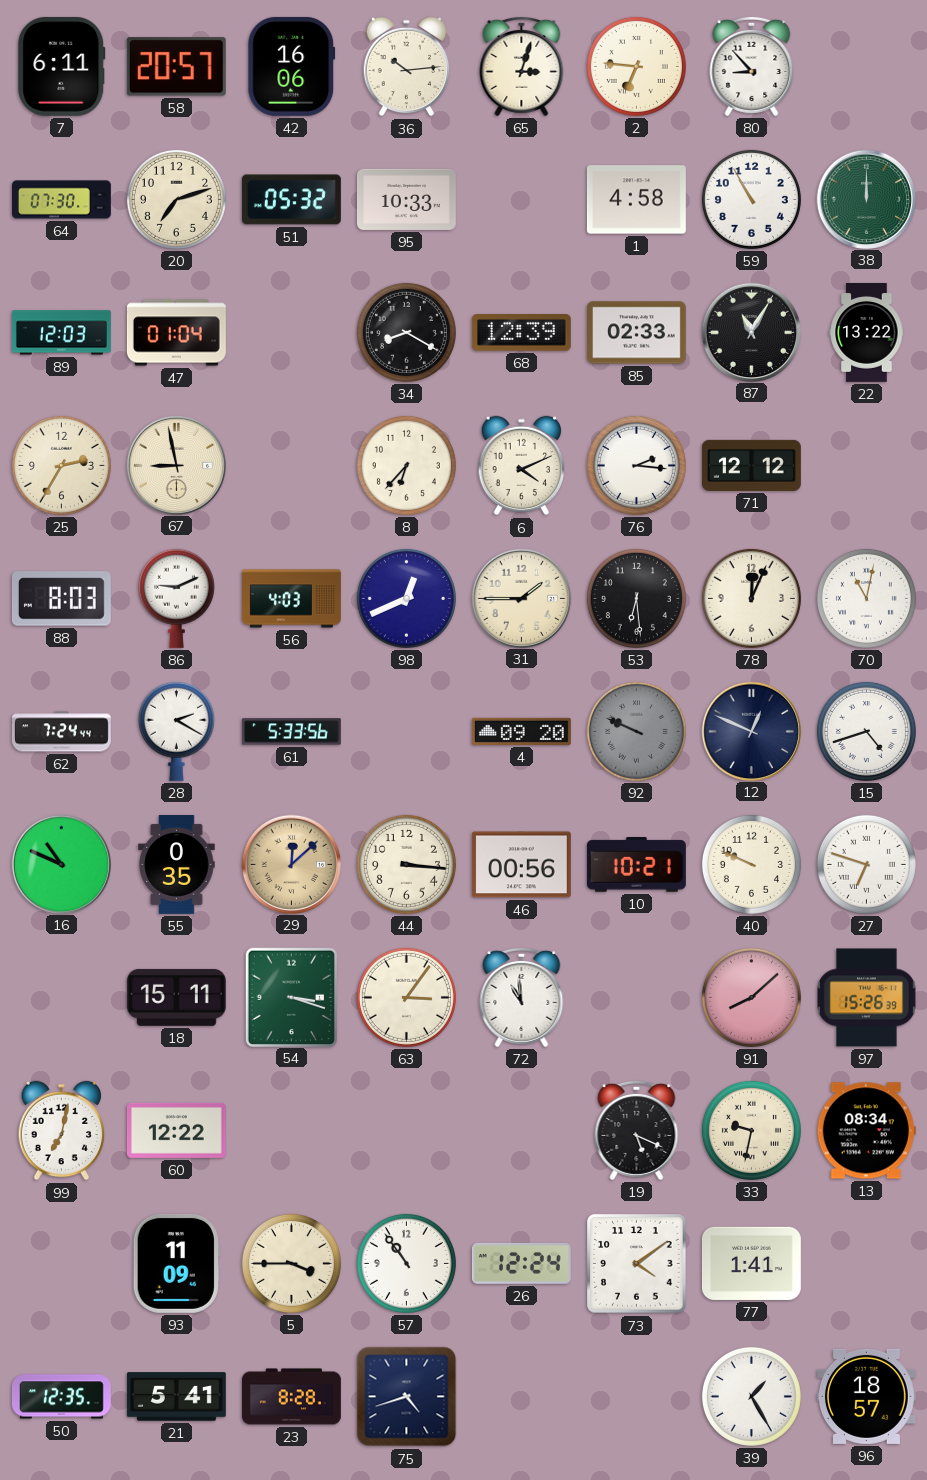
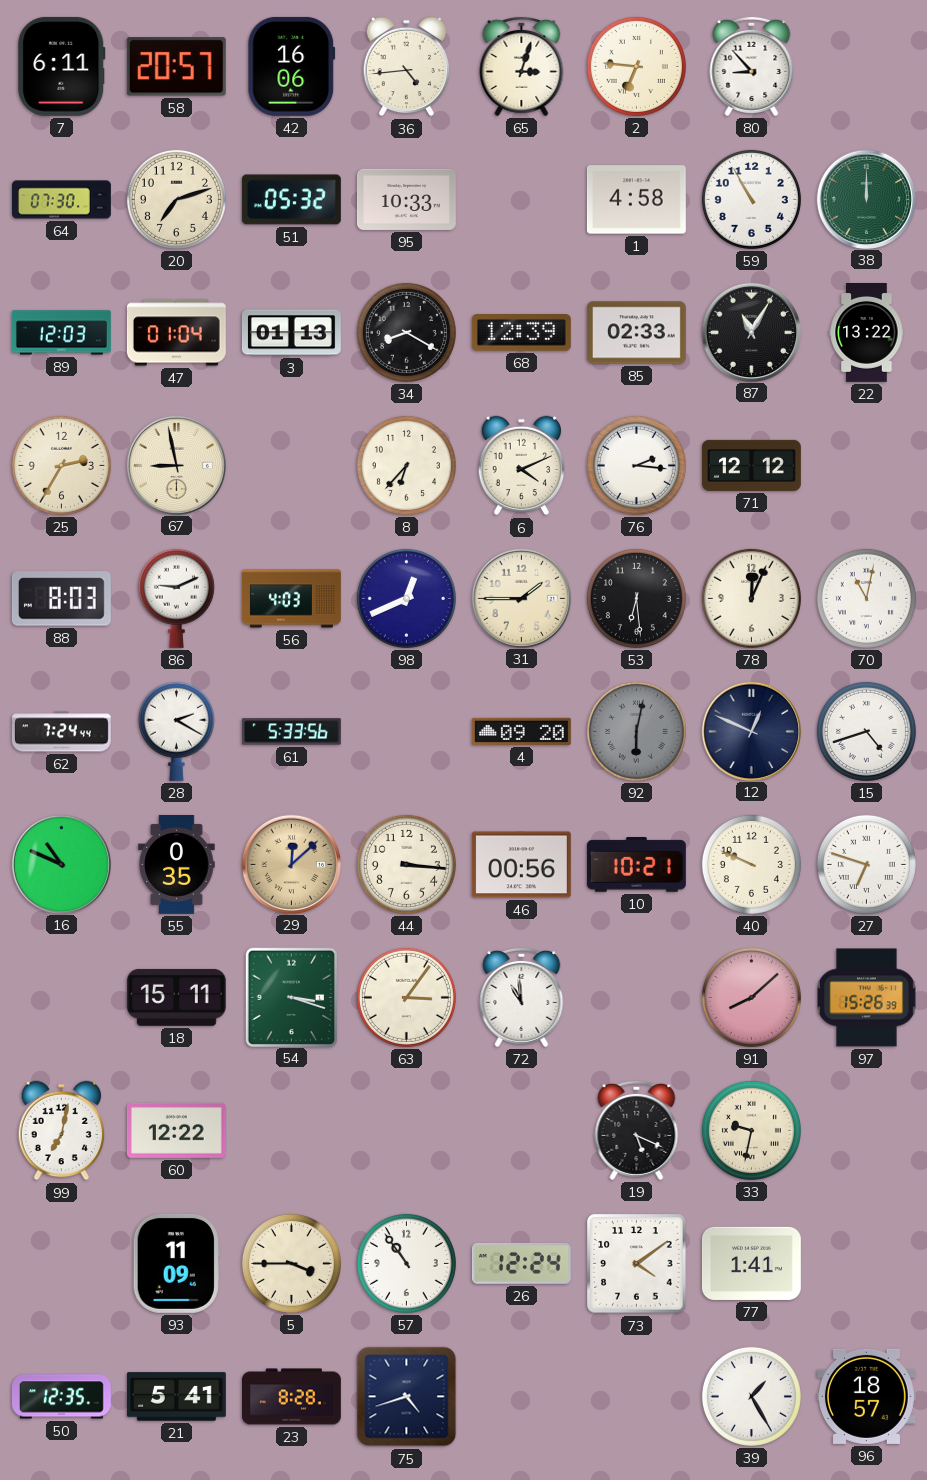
36: 10:14 -> 4:44
3: none -> 01:13
92: 9:49 -> 6:02
13: 08:34 -> none
